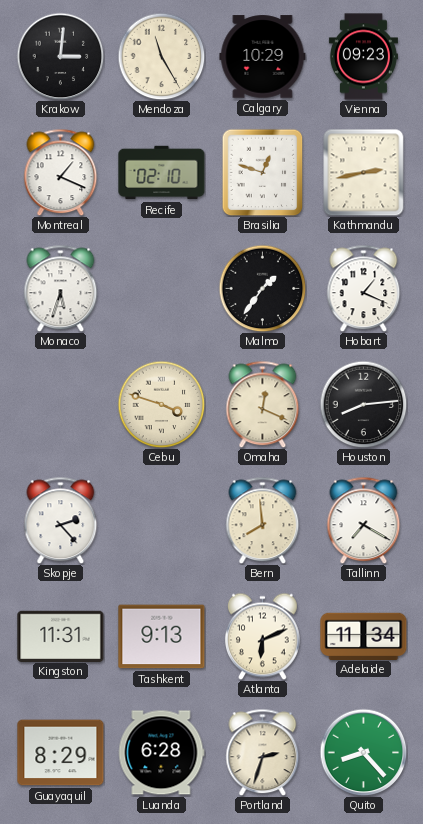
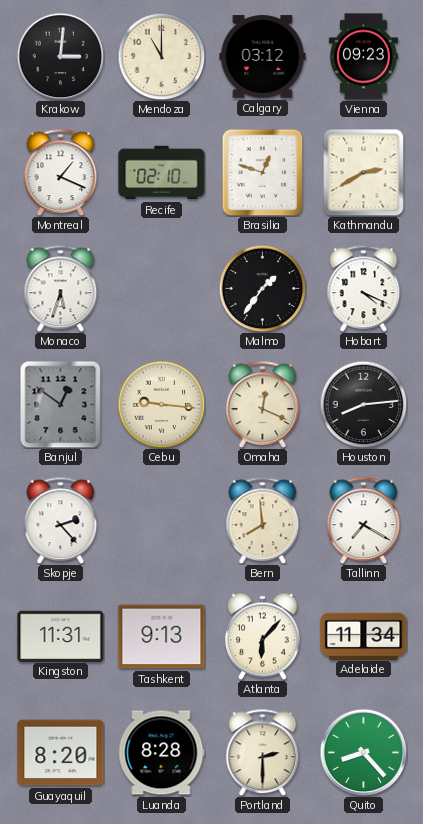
Mendoza: 11:25 -> 11:00
Calgary: 10:29 -> 03:12
Kathmandu: 2:43 -> 2:40
Hobart: 1:19 -> 4:19
Banjul: none -> 12:51
Cebu: 3:48 -> 9:16
Atlanta: 6:11 -> 6:07
Guayaquil: 8:29 -> 8:20
Luanda: 6:28 -> 8:28
Portland: 2:33 -> 2:30
